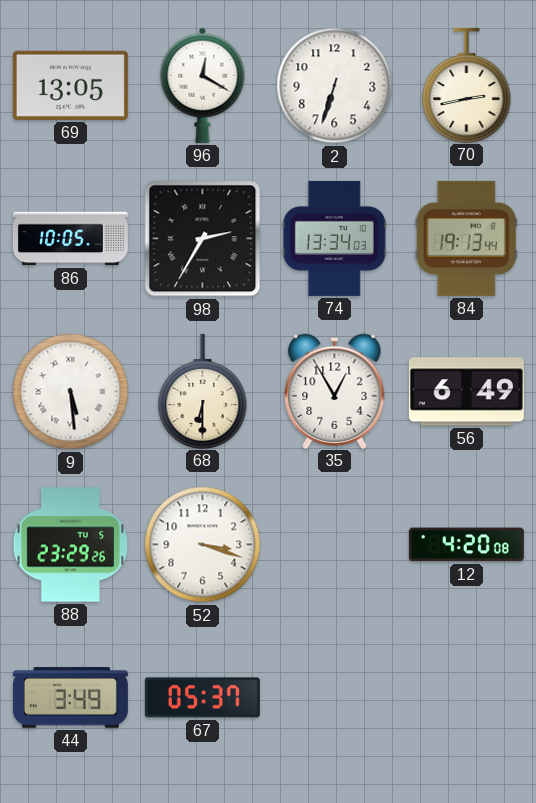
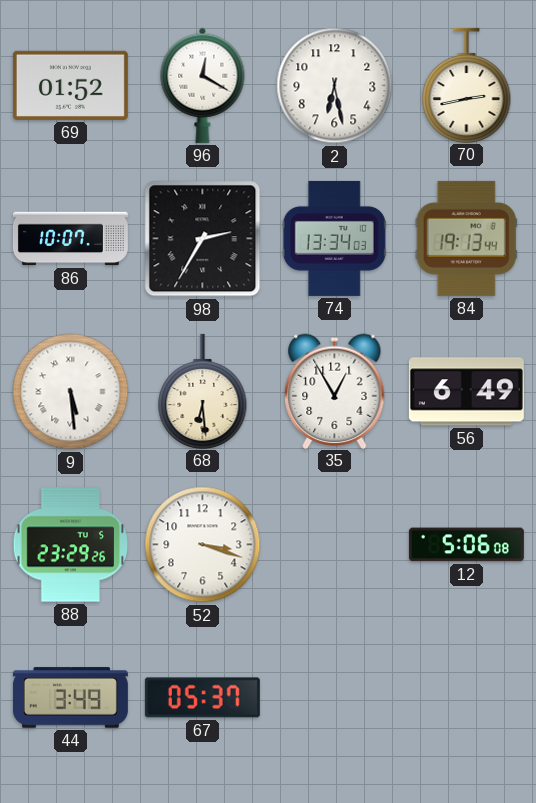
69: 13:05 -> 01:52
2: 6:33 -> 6:28
86: 10:05 -> 10:07
68: 6:30 -> 6:29
12: 4:20 -> 5:06
